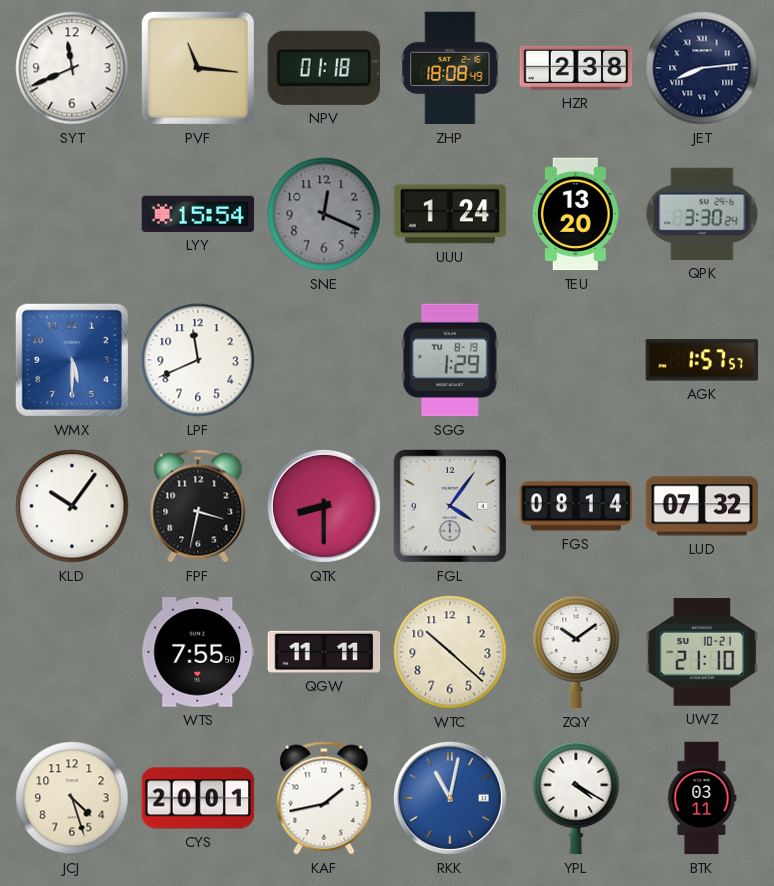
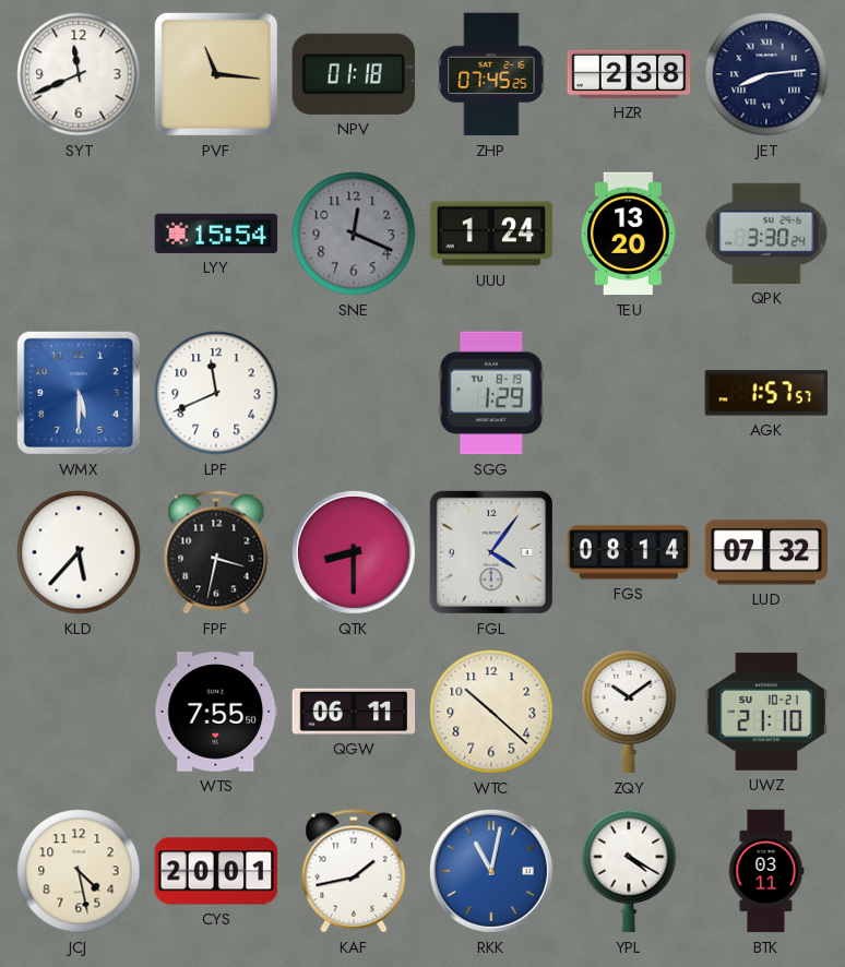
ZHP: 18:08 -> 07:45
KLD: 10:06 -> 5:37
QGW: 11:11 -> 06:11
JCJ: 4:27 -> 4:28
